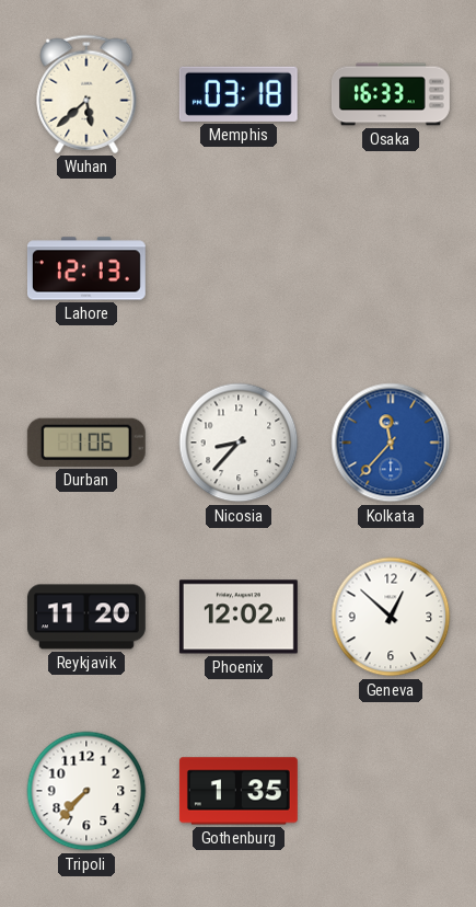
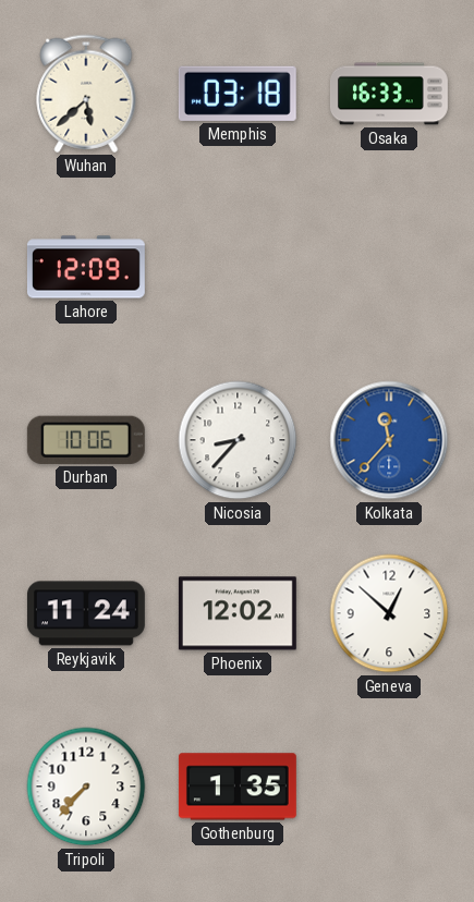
Lahore: 12:13 -> 12:09
Durban: 1:06 -> 10:06
Reykjavik: 11:20 -> 11:24
